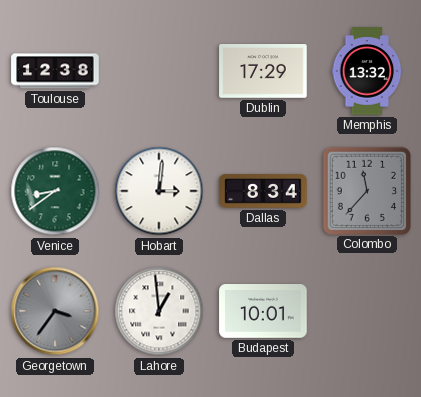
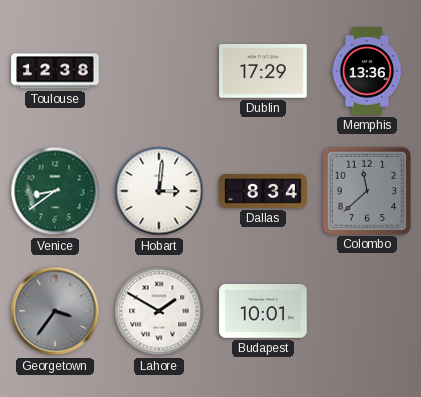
Memphis: 13:32 -> 13:36
Colombo: 11:37 -> 11:38
Lahore: 12:59 -> 1:50
